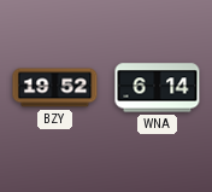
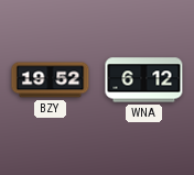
WNA: 6:14 -> 6:12
